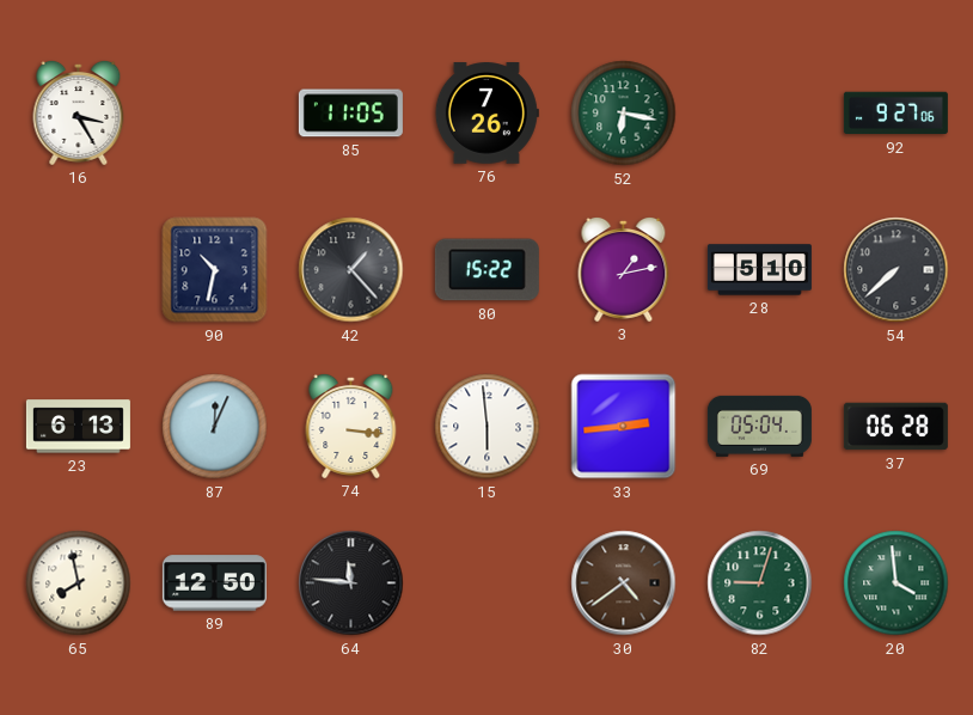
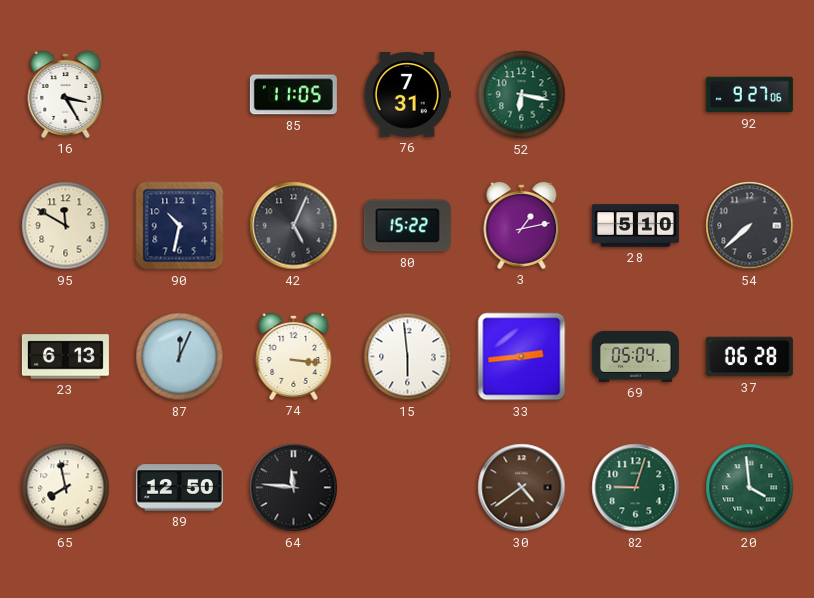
76: 7:26 -> 7:31
95: none -> 11:50
42: 1:23 -> 5:04
